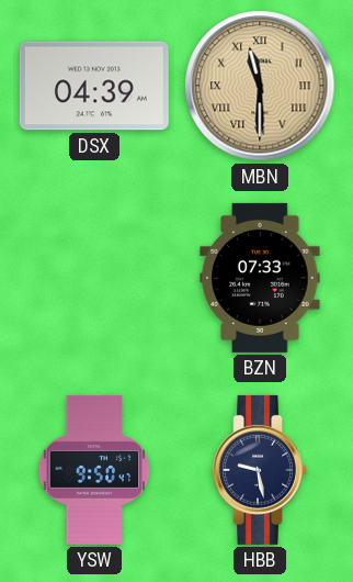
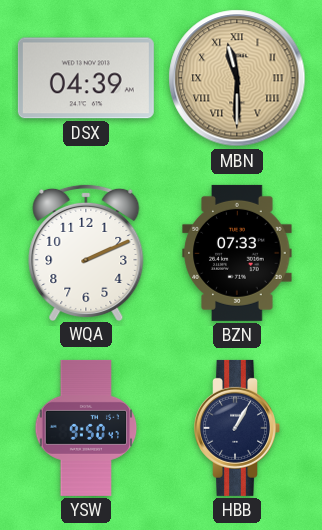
WQA: none -> 2:11
HBB: 9:28 -> 1:05
